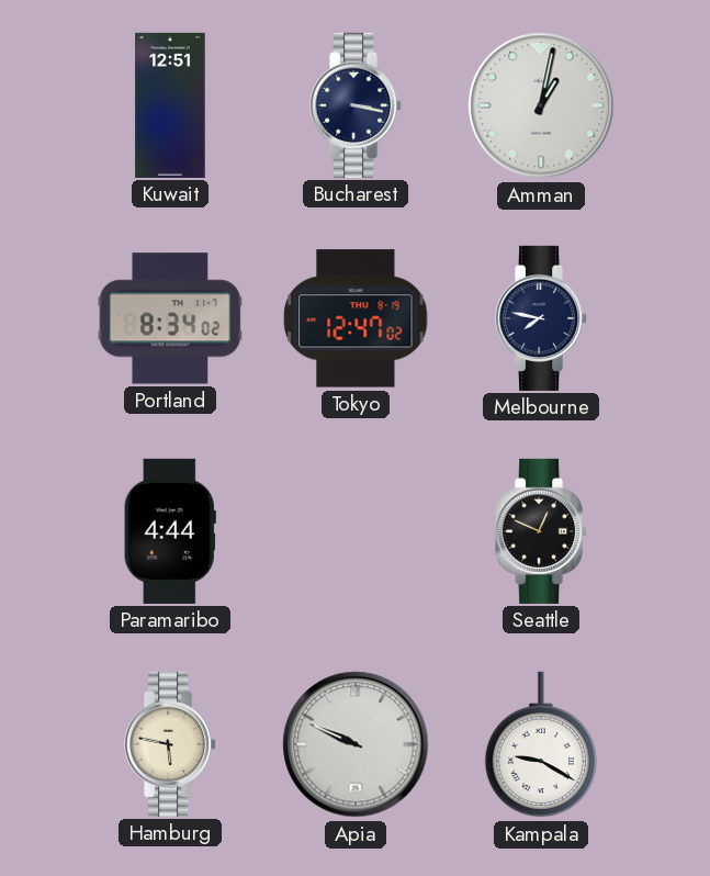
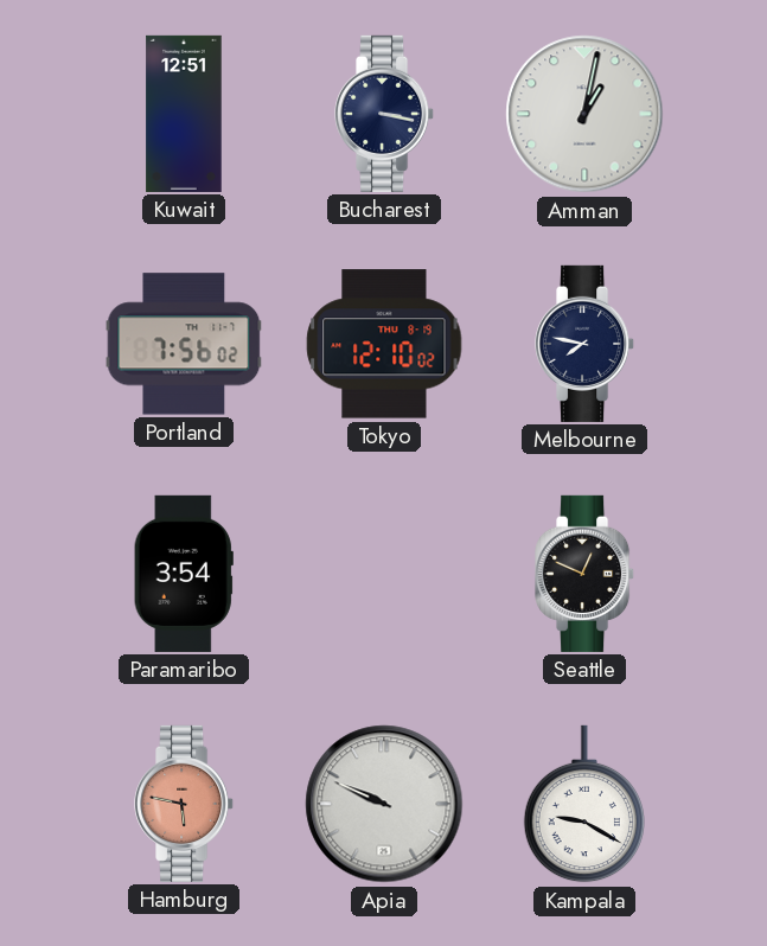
Portland: 8:34 -> 7:56
Tokyo: 12:47 -> 12:10
Paramaribo: 4:44 -> 3:54
Hamburg dial: cream -> salmon
